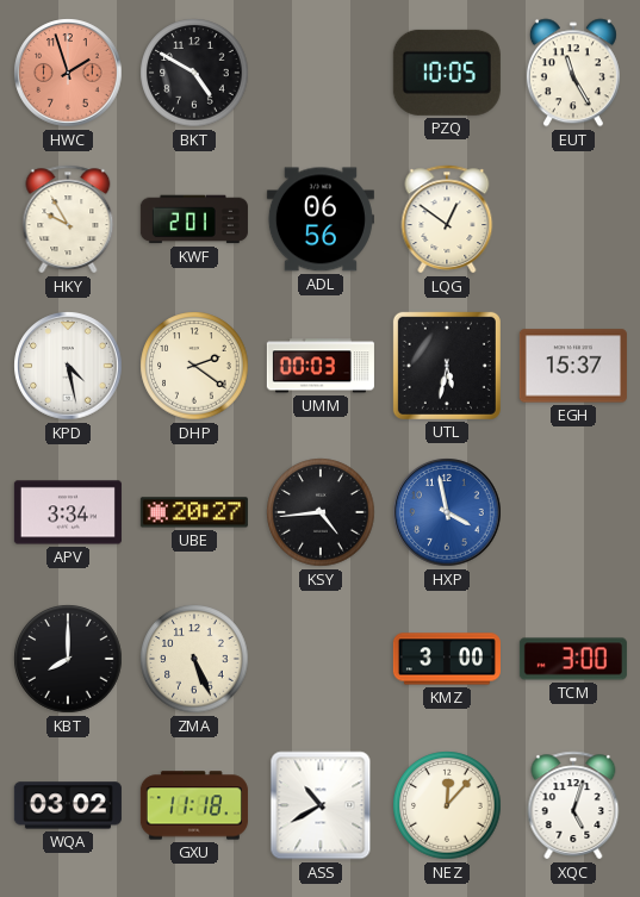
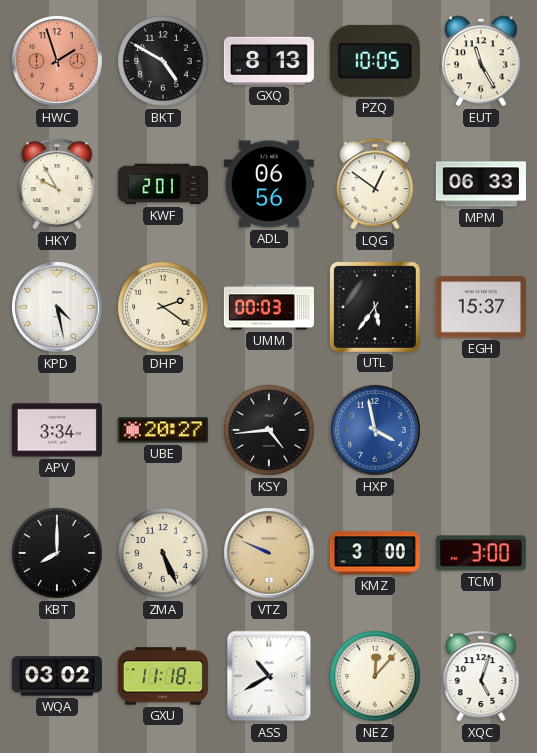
GXQ: none -> 8:13
MPM: none -> 06:33
UTL: 5:32 -> 5:36
VTZ: none -> 9:49
